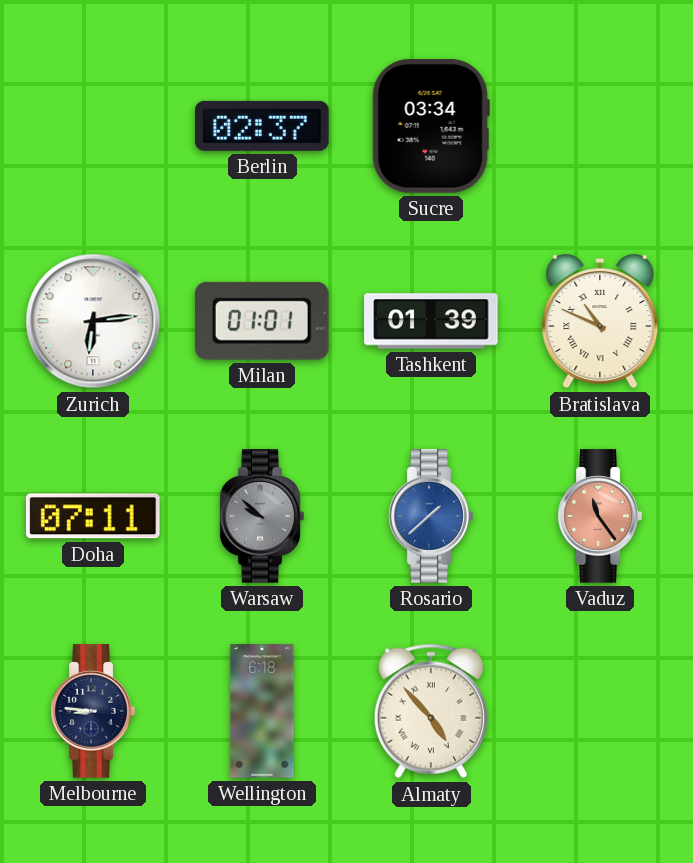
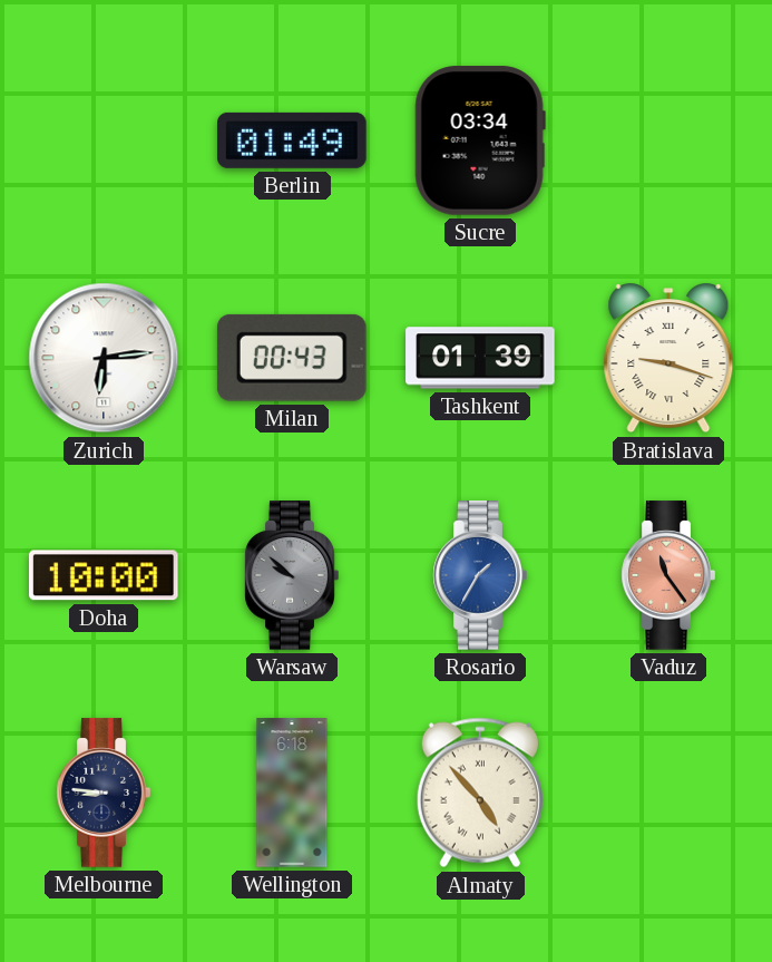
Berlin: 02:37 -> 01:49
Milan: 01:01 -> 00:43
Bratislava: 10:49 -> 9:18
Doha: 07:11 -> 10:00
Rosario: 1:38 -> 1:35
